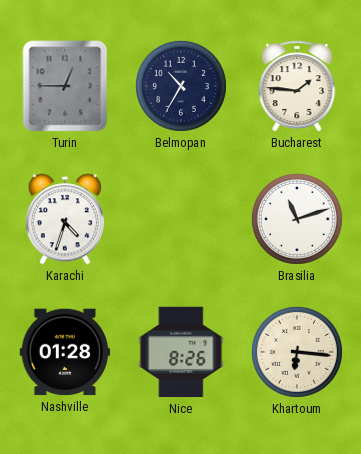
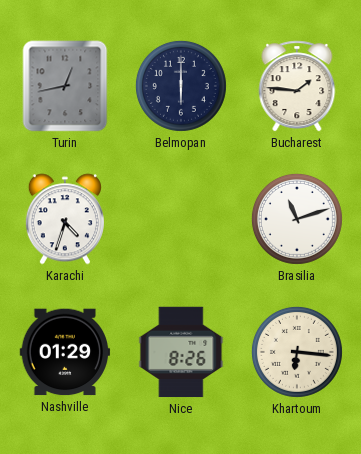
Turin: 12:45 -> 12:43
Belmopan: 10:35 -> 6:00
Nashville: 01:28 -> 01:29
